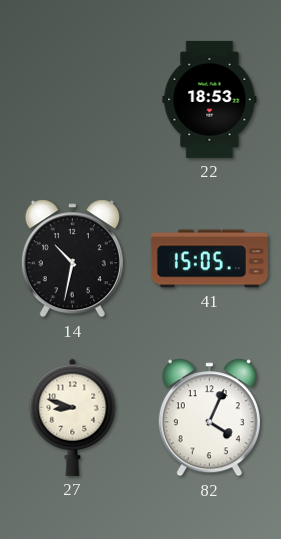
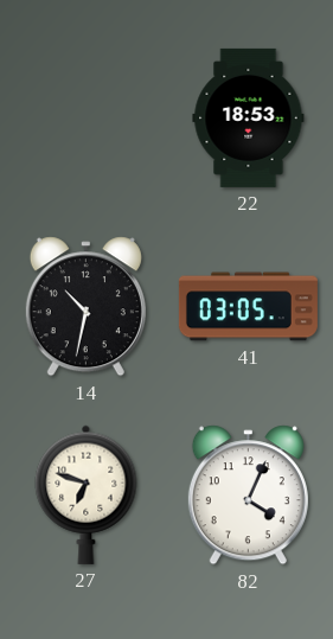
41: 15:05 -> 03:05
27: 8:48 -> 6:48
